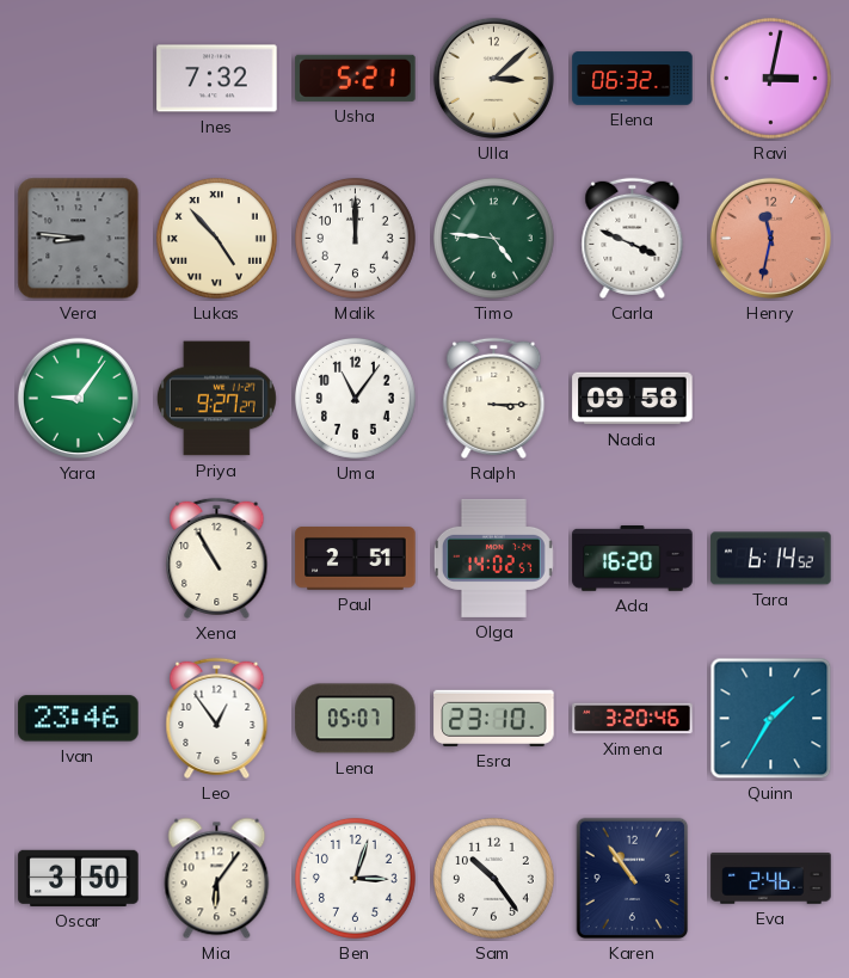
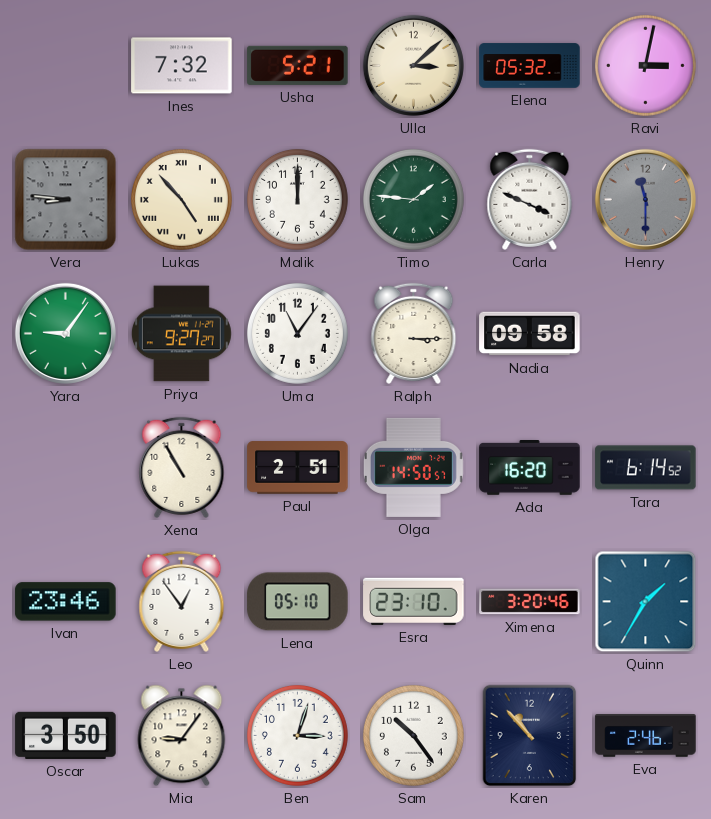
Elena: 06:32 -> 05:32
Timo: 4:46 -> 1:46
Henry: 11:32 -> 11:30
Henry dial: salmon -> grey
Olga: 14:02 -> 14:50
Lena: 05:07 -> 05:10
Mia: 6:06 -> 9:06
Karen: 10:54 -> 10:53
